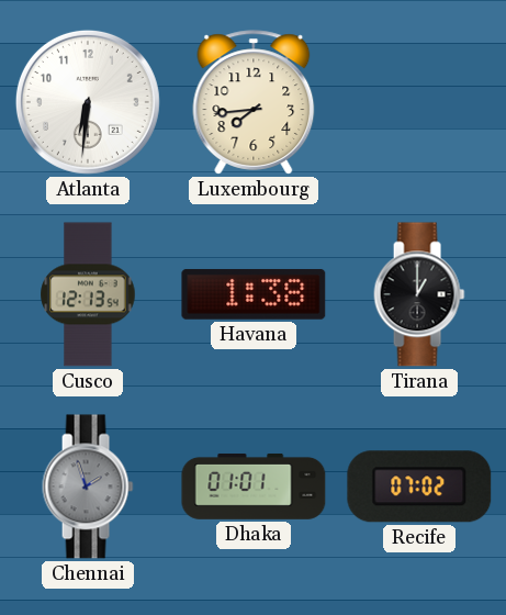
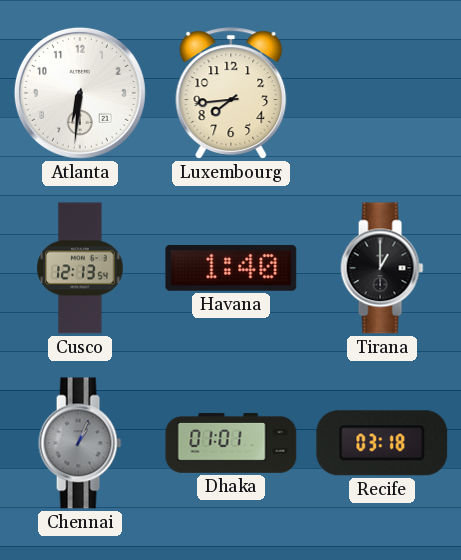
Havana: 1:38 -> 1:40
Chennai: 1:57 -> 1:04
Recife: 07:02 -> 03:18
